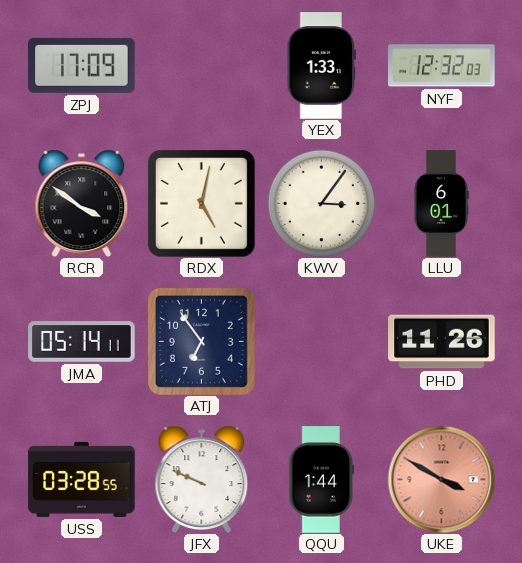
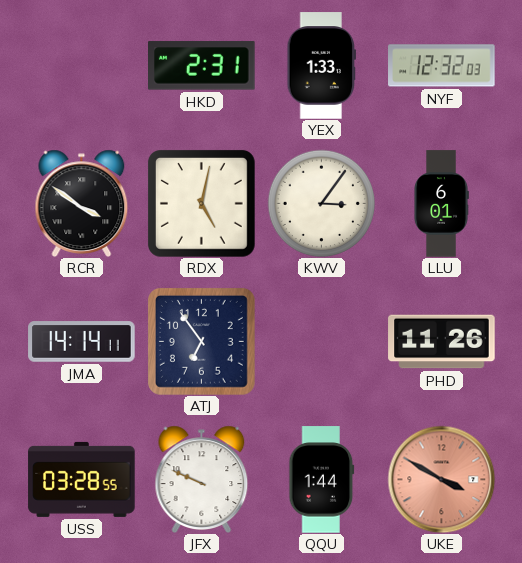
ZPJ: 17:09 -> none
HKD: none -> 2:31
JMA: 05:14 -> 14:14
